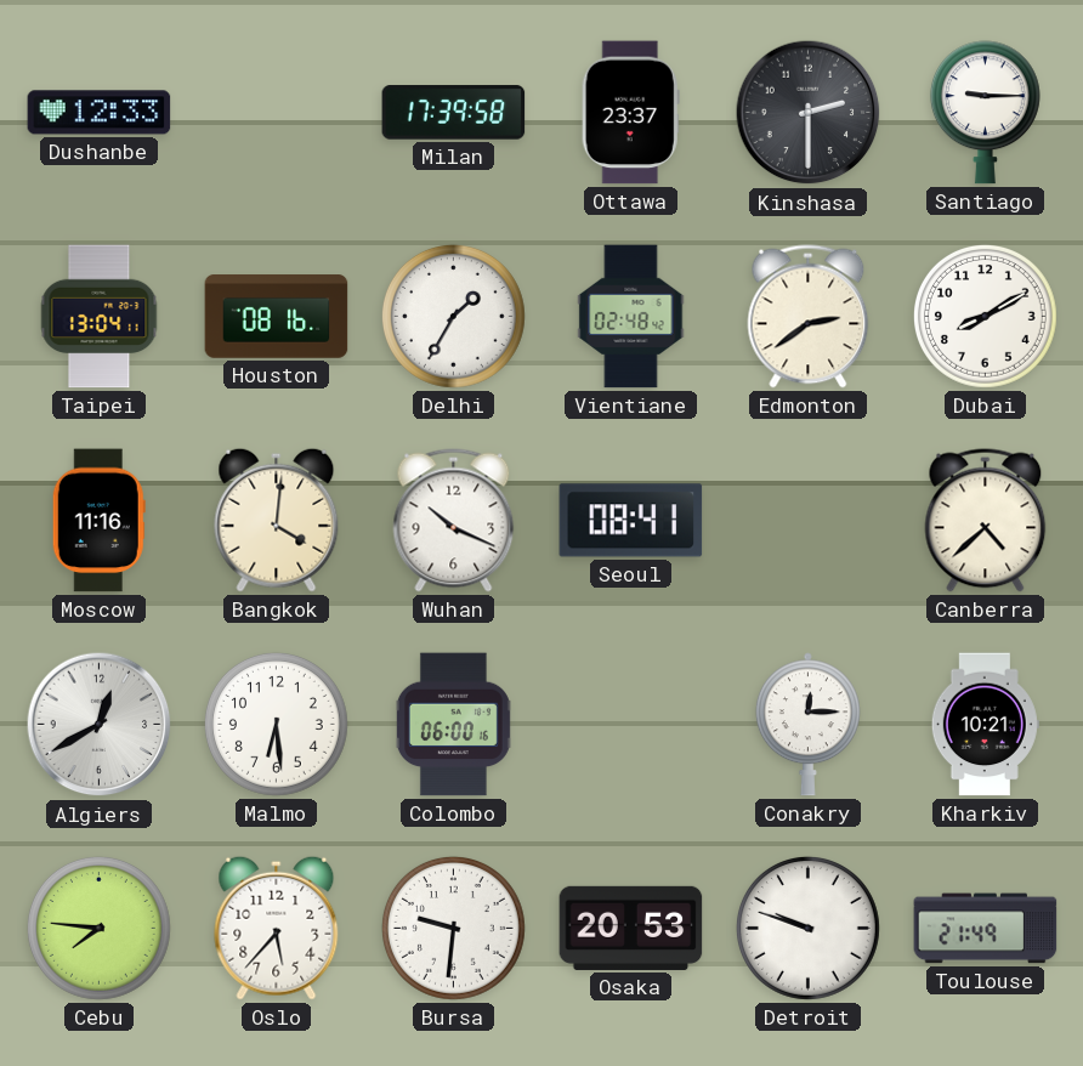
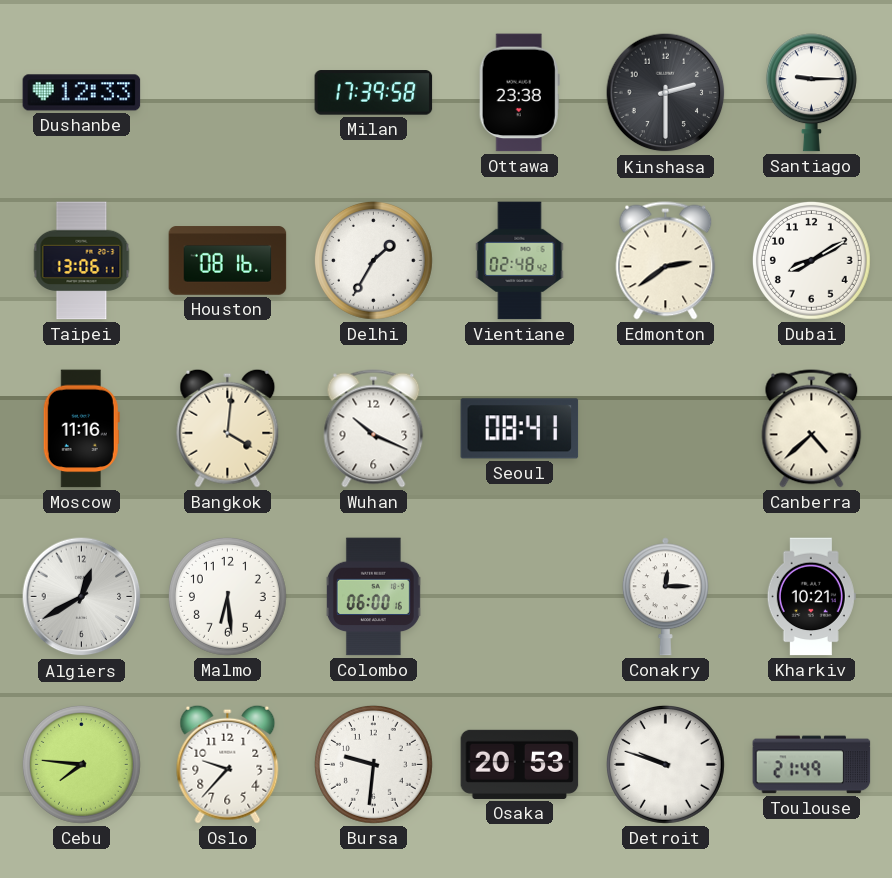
Ottawa: 23:37 -> 23:38
Taipei: 13:04 -> 13:06
Oslo: 5:37 -> 9:37
